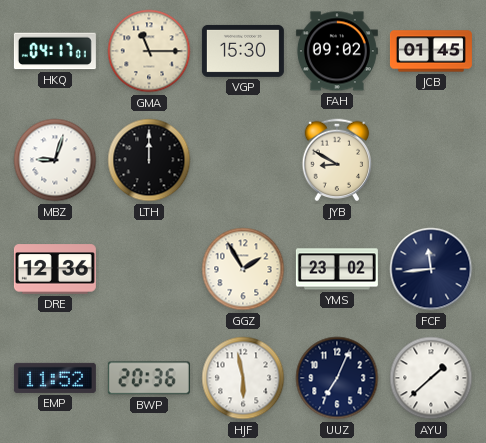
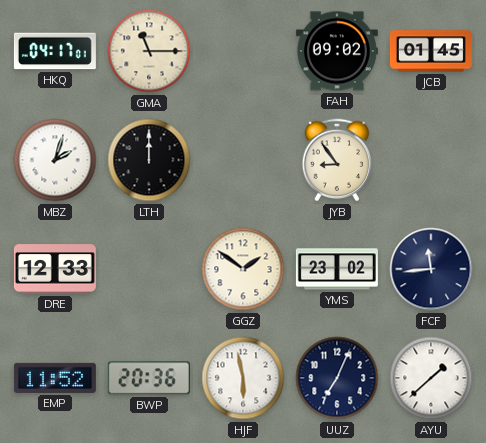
VGP: 15:30 -> none
MBZ: 9:03 -> 2:03
JYB: 8:50 -> 8:54
DRE: 12:36 -> 12:33
GGZ: 1:55 -> 1:51
